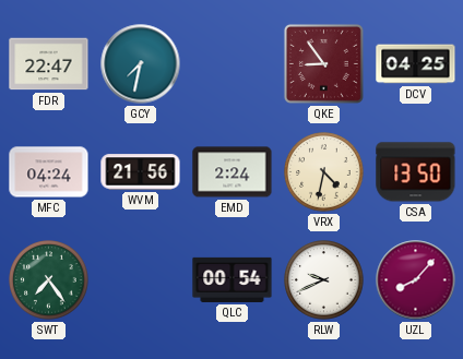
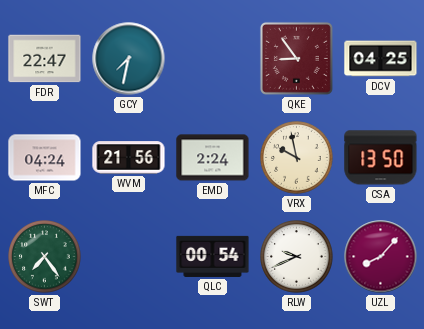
VRX: 4:32 -> 9:58
